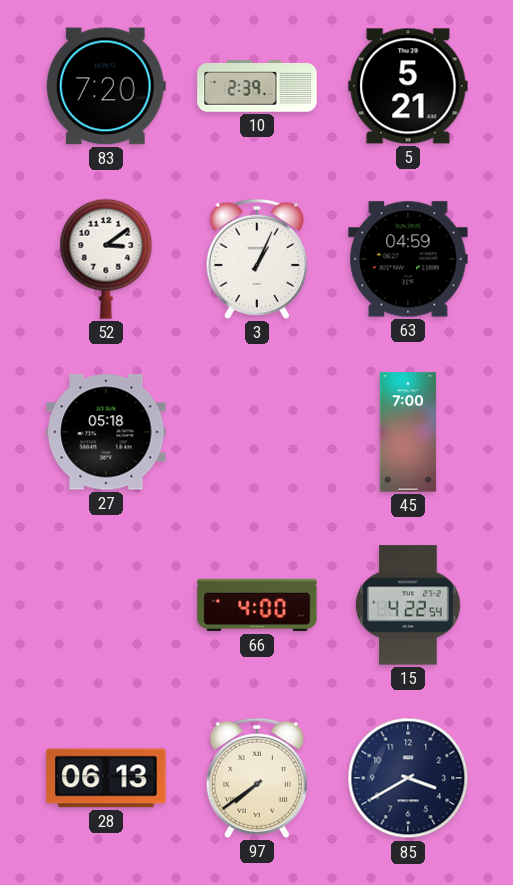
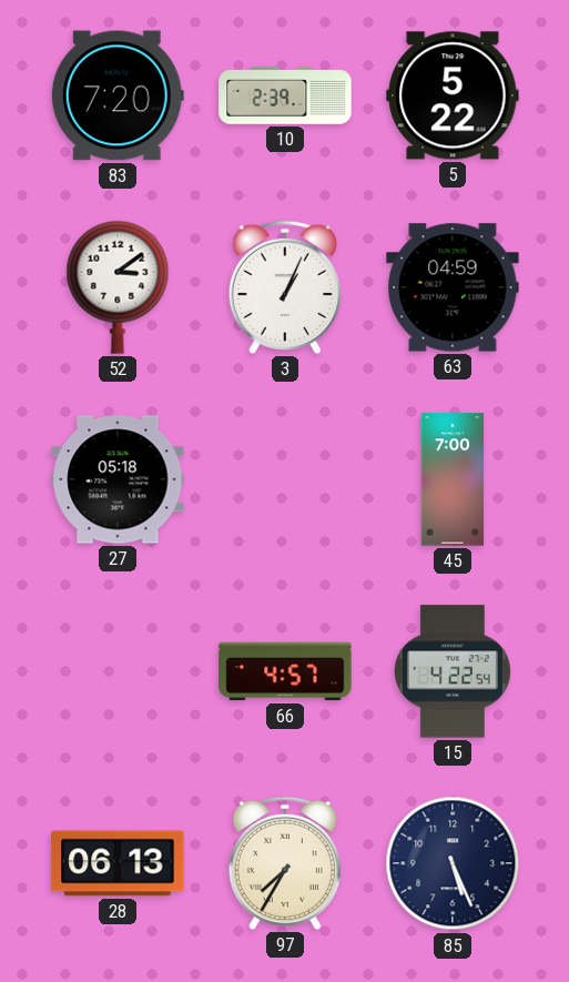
5: 5:21 -> 5:22
66: 4:00 -> 4:57
97: 7:39 -> 7:35
85: 3:40 -> 5:26
